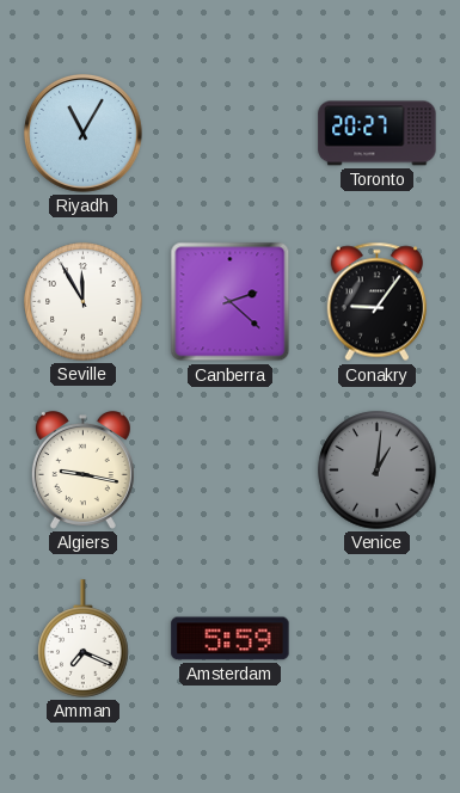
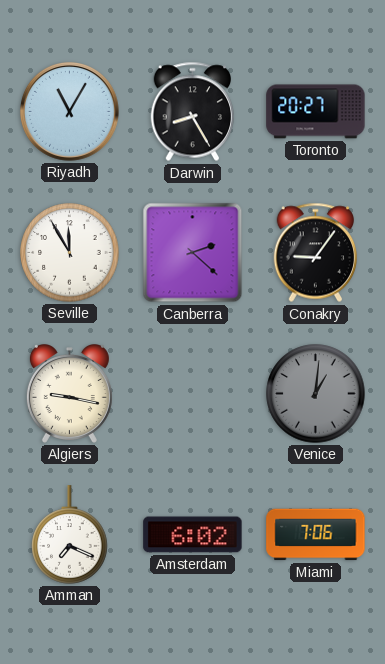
Darwin: none -> 8:25
Amsterdam: 5:59 -> 6:02
Miami: none -> 7:06
